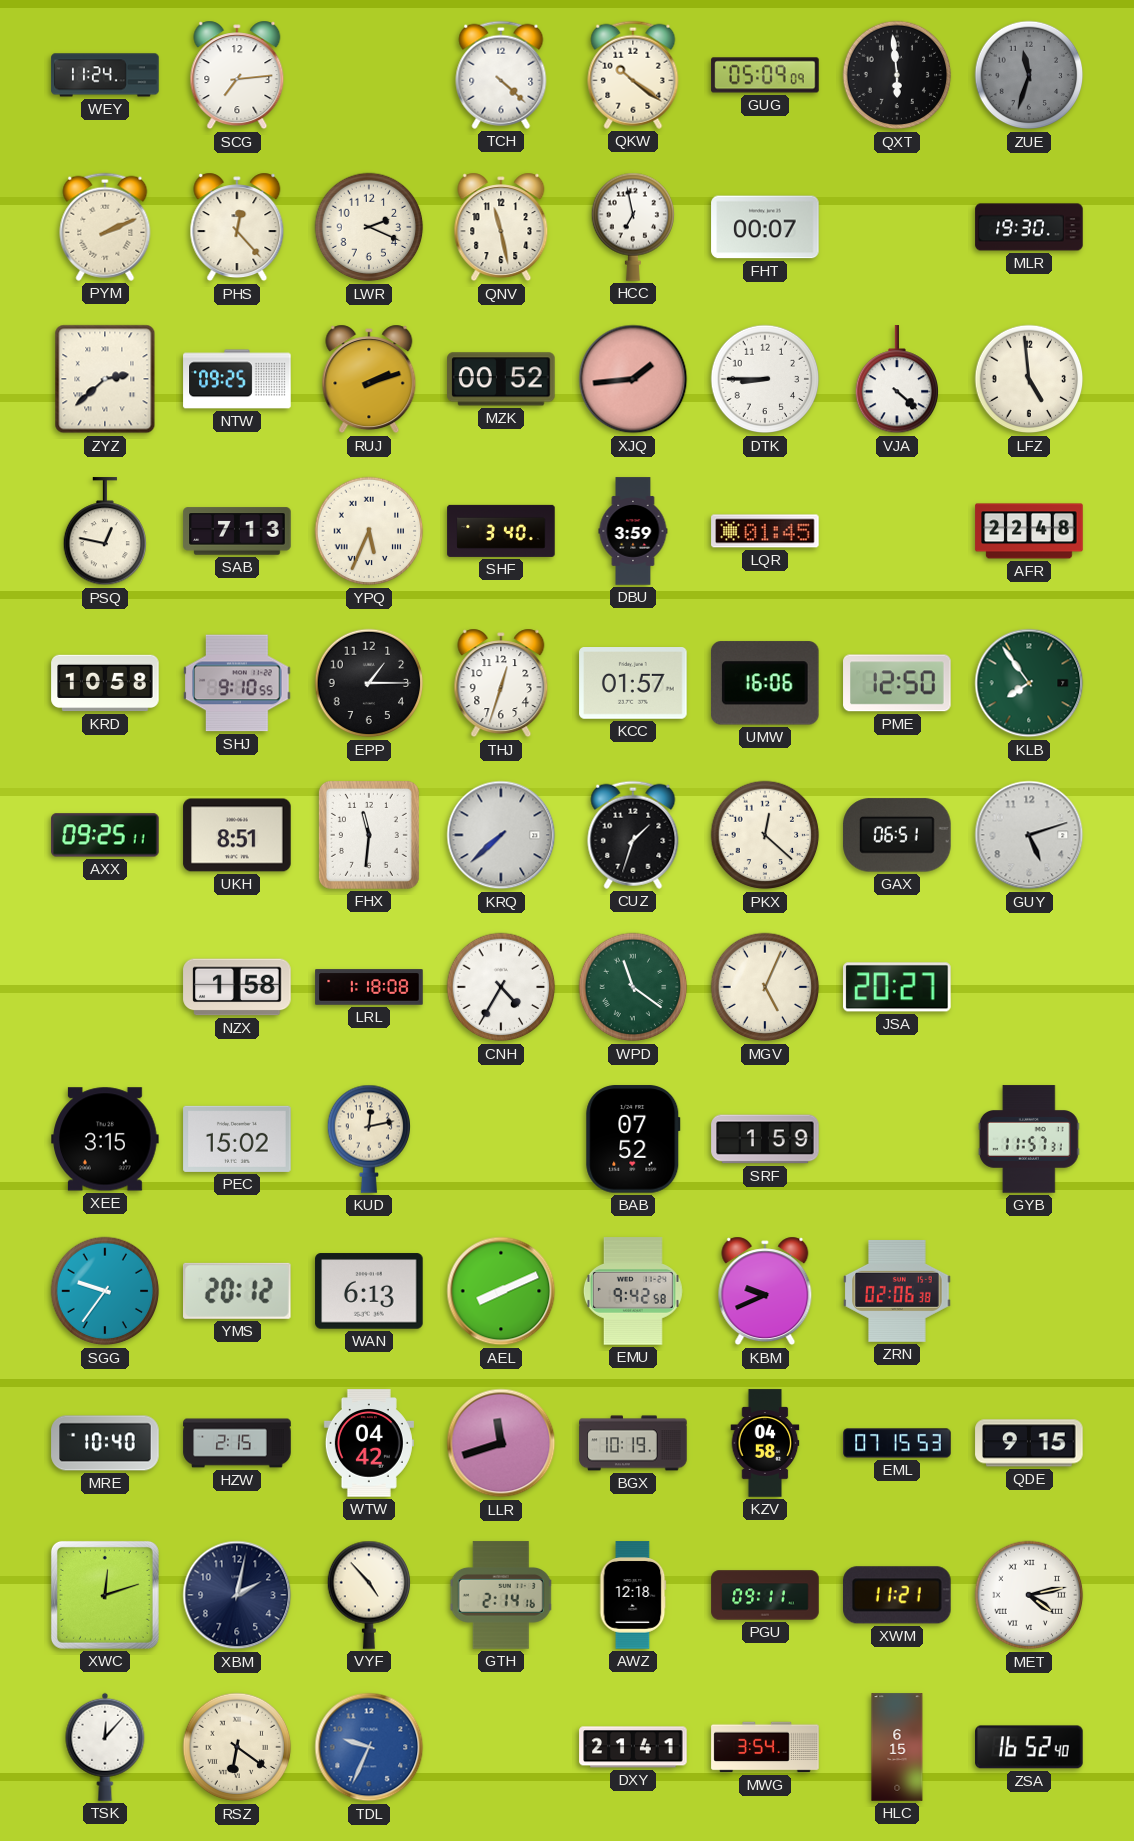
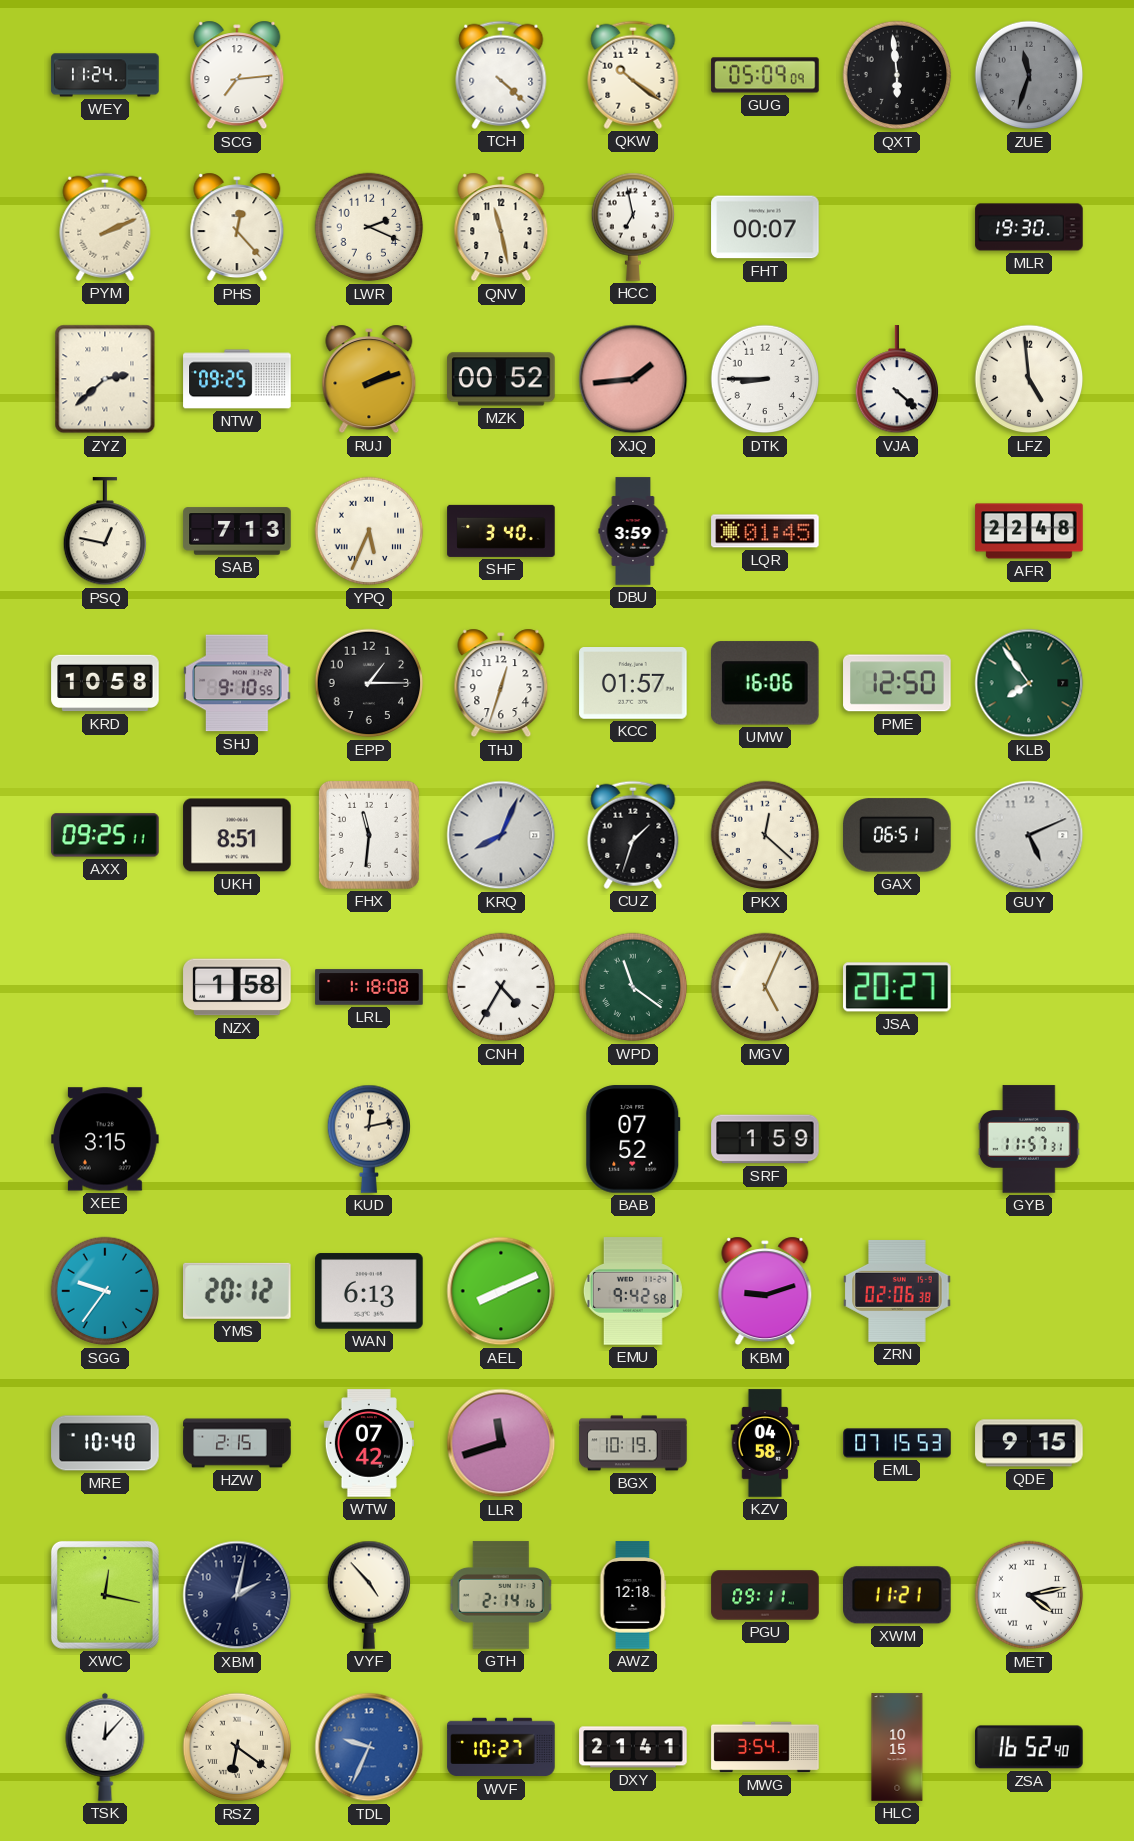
KRQ: 7:38 -> 8:04
GUY: 5:12 -> 5:11
PEC: 15:02 -> none
KBM: 9:41 -> 9:12
WTW: 04:42 -> 07:42
XWC: 12:12 -> 12:17
WVF: none -> 10:27
HLC: 6:15 -> 10:15
